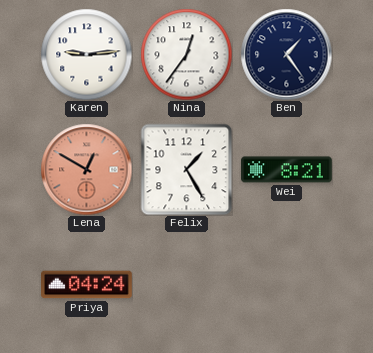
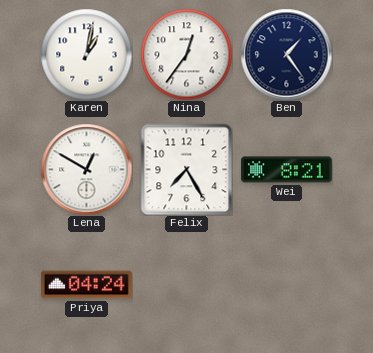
Karen: 9:14 -> 1:02
Lena dial: salmon -> white
Felix: 1:25 -> 7:25
